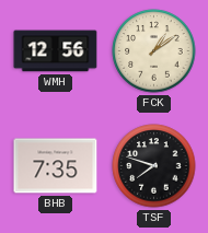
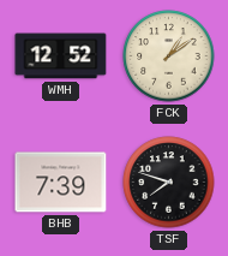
WMH: 12:56 -> 12:52
BHB: 7:35 -> 7:39
